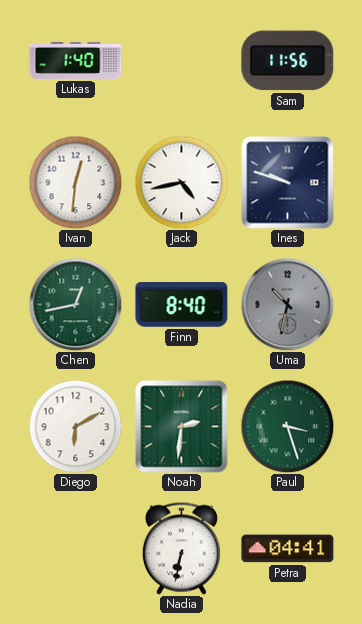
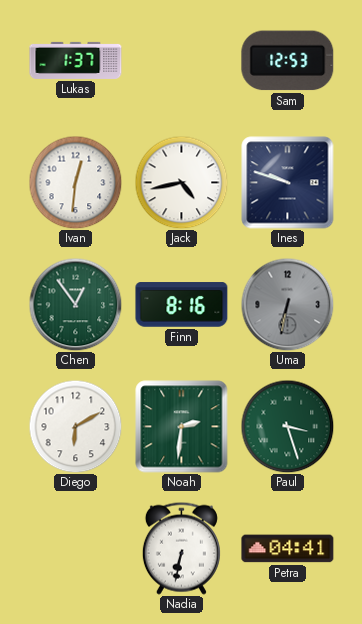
Lukas: 1:40 -> 1:37
Sam: 11:56 -> 12:53
Chen: 12:43 -> 12:54
Finn: 8:40 -> 8:16
Uma: 10:32 -> 6:32
